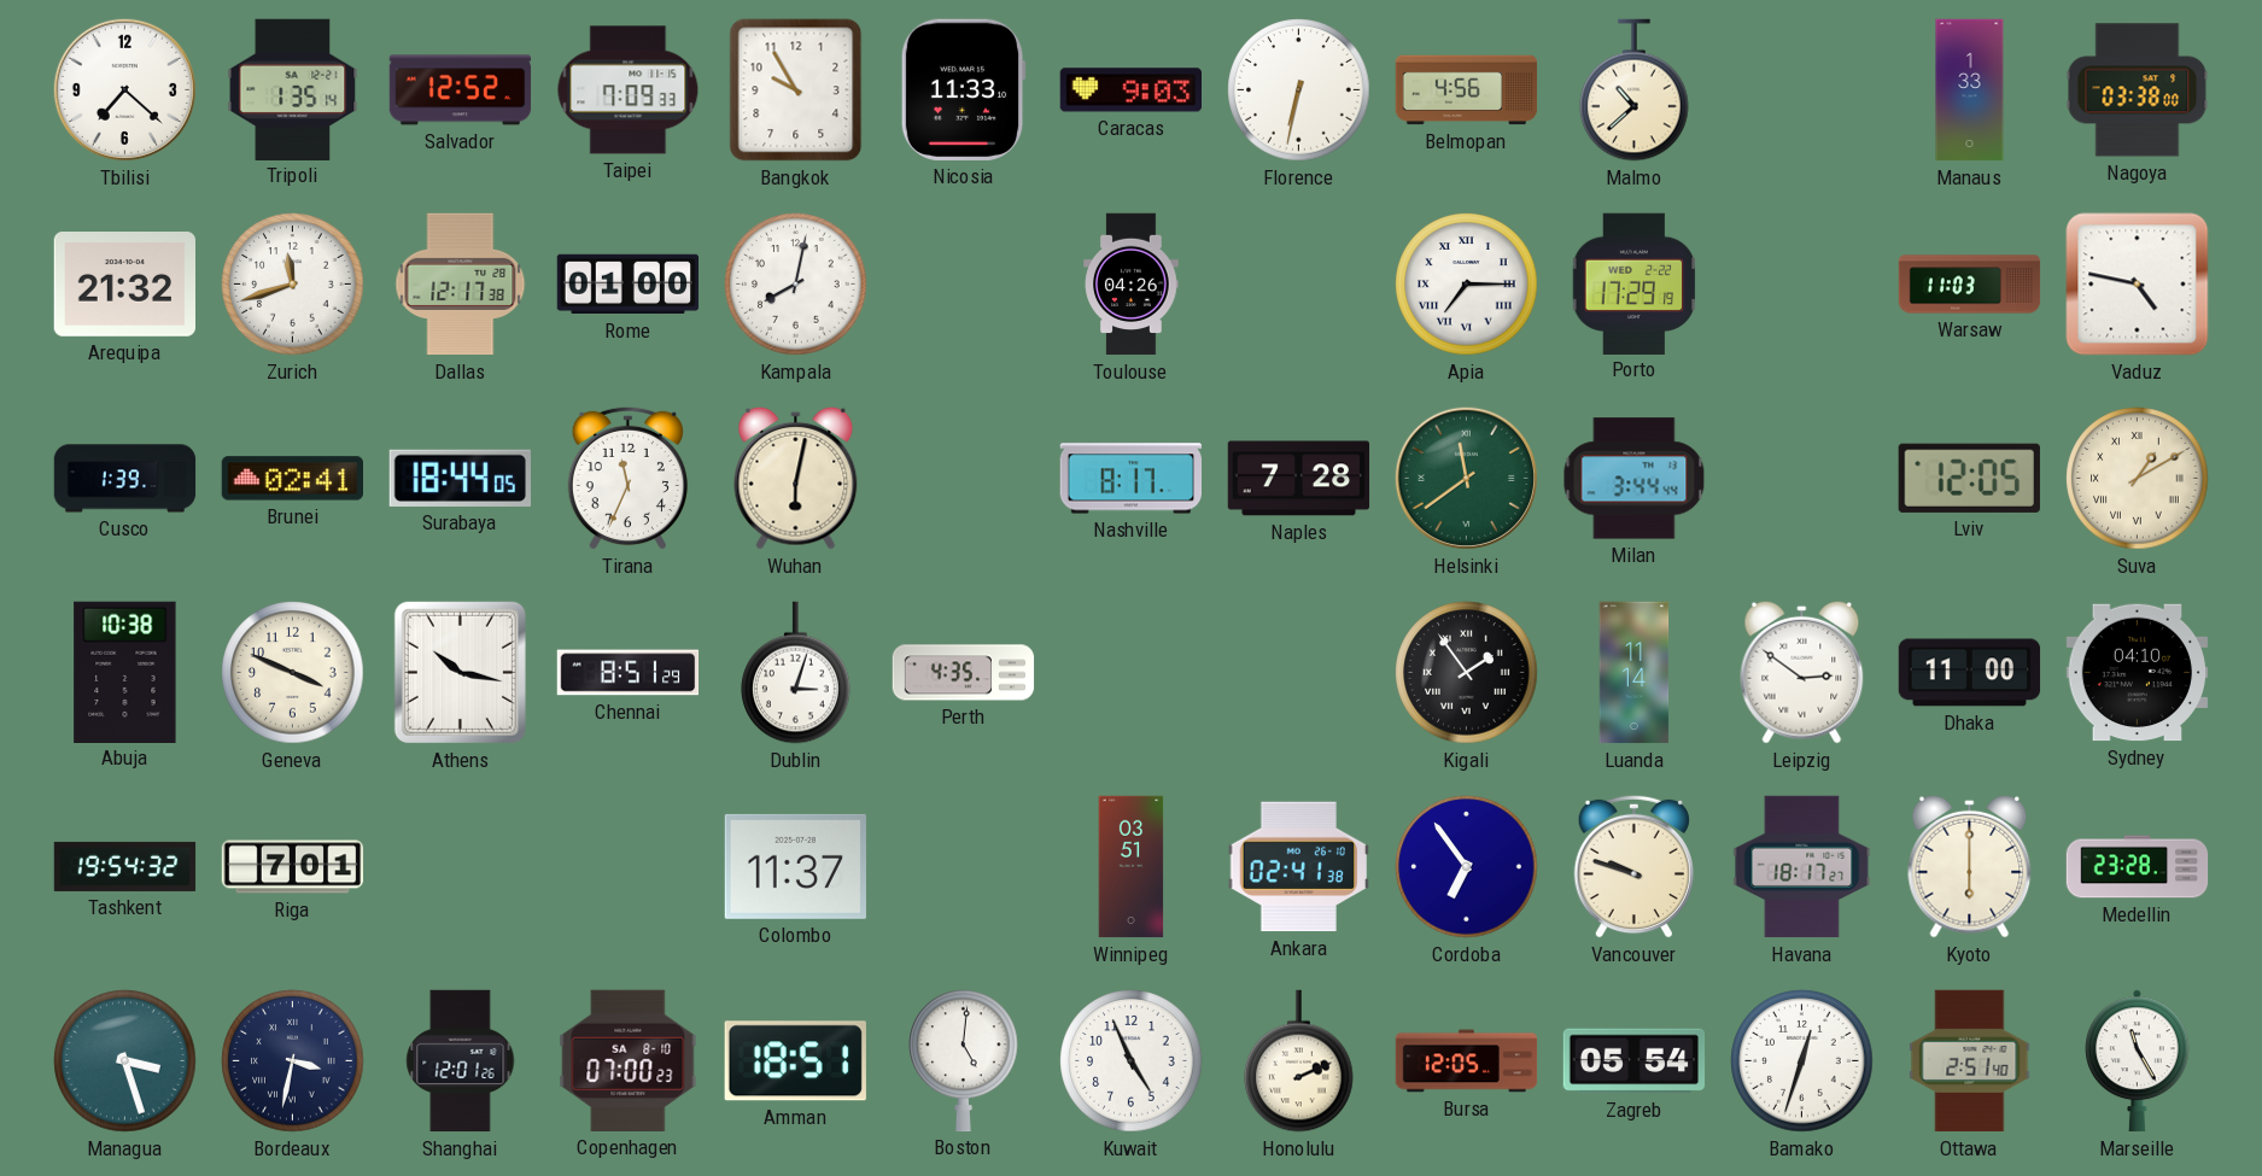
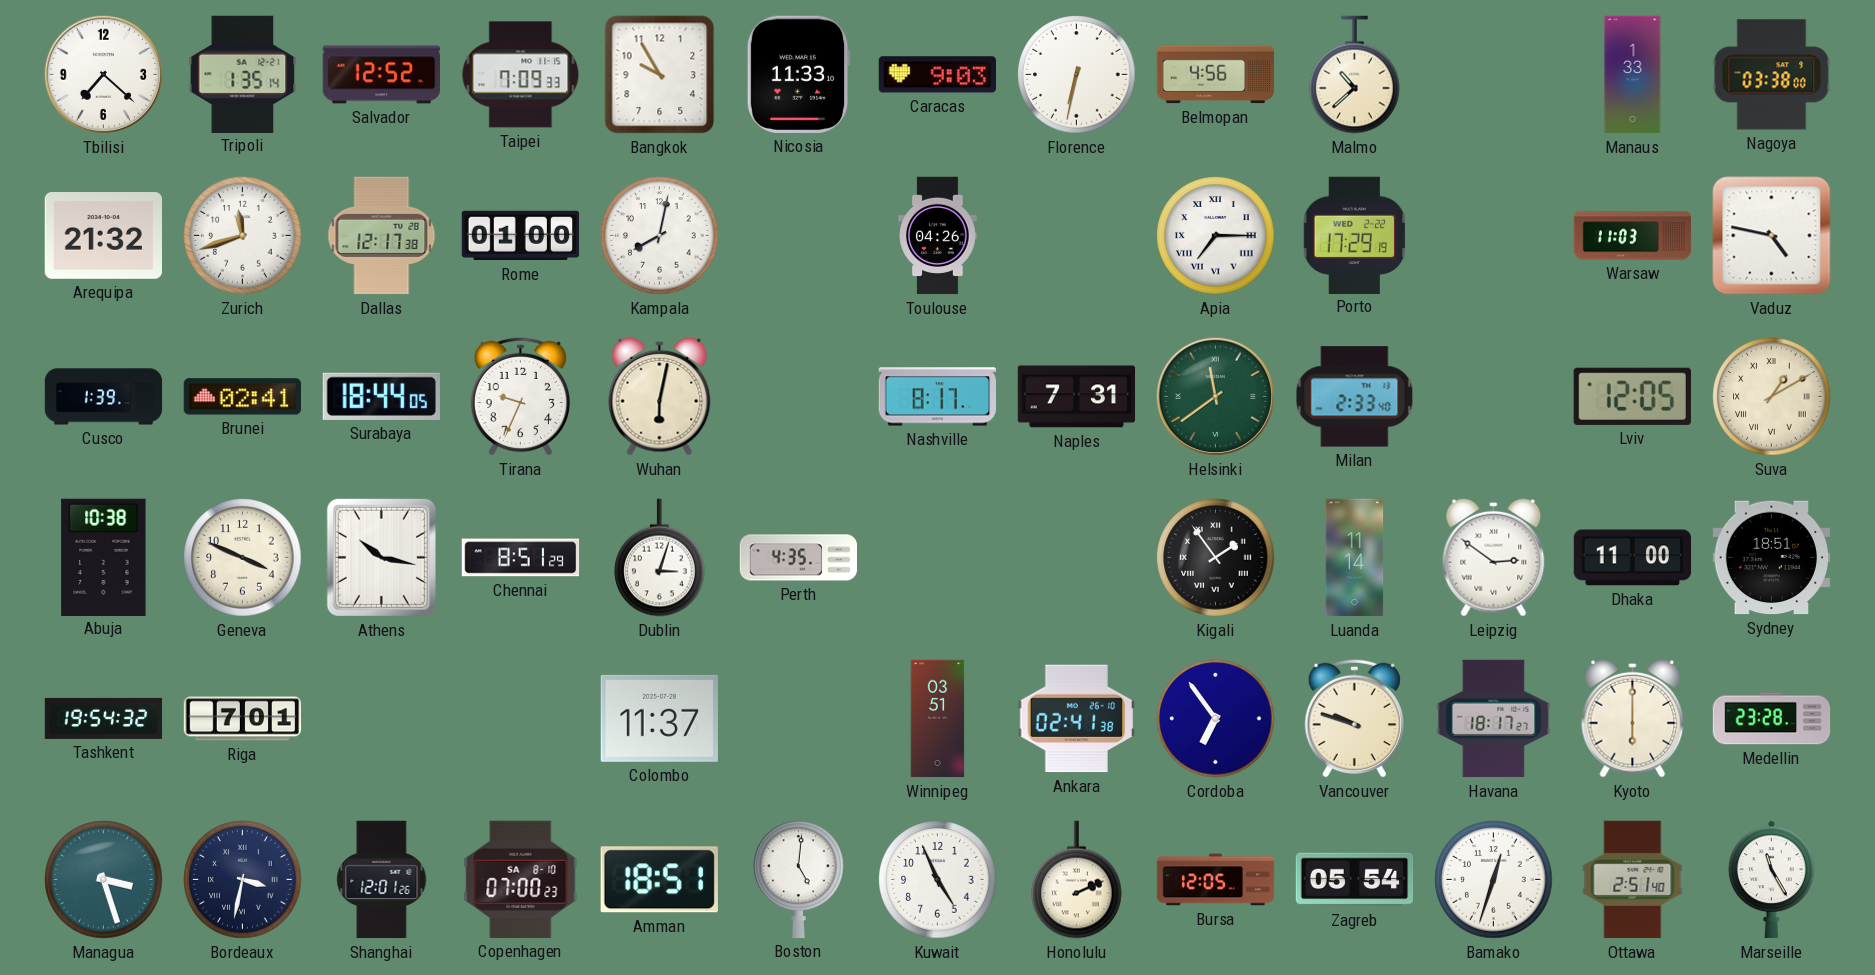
Tirana: 11:34 -> 9:34
Naples: 7:28 -> 7:31
Milan: 3:44 -> 2:33
Sydney: 04:10 -> 18:51
